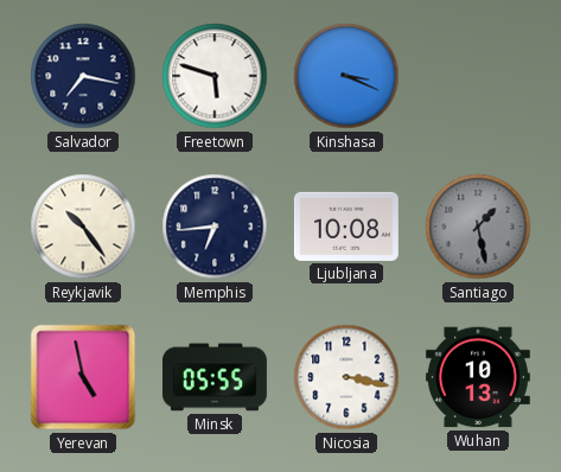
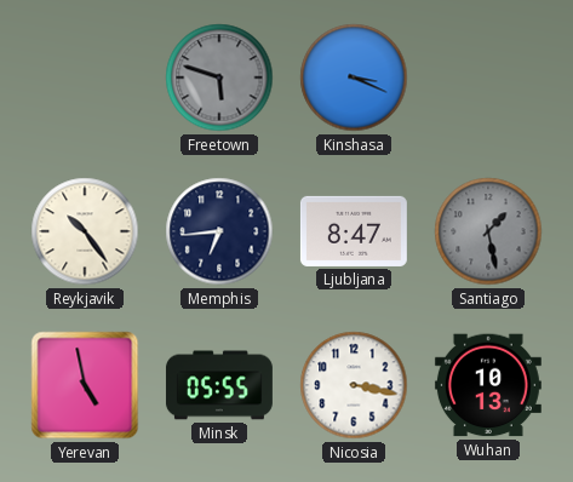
Salvador: 7:17 -> none
Freetown dial: white -> grey
Ljubljana: 10:08 -> 8:47
